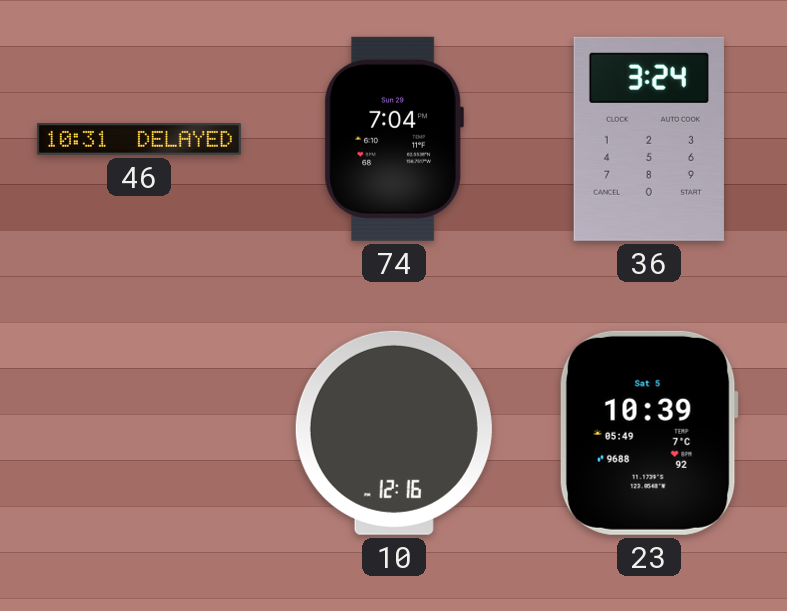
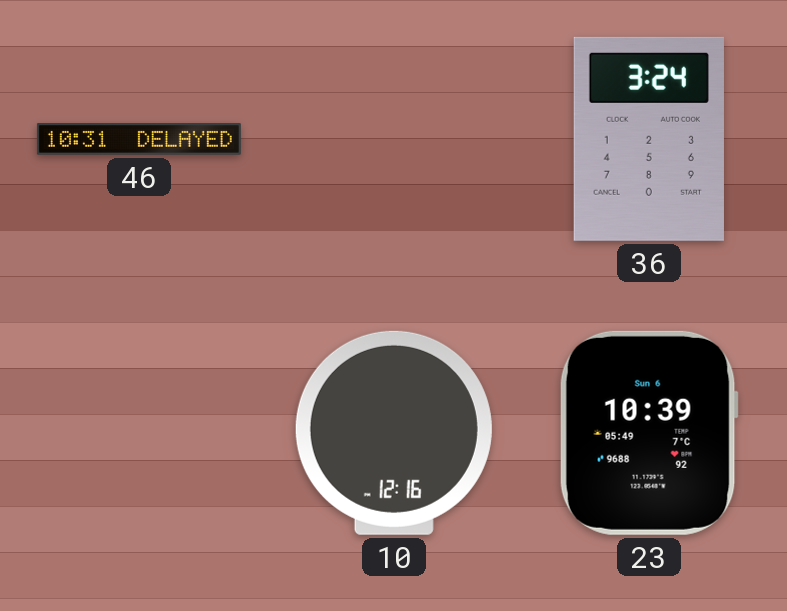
74: 7:04 -> none
23 date: Sat 5 -> Sun 6
